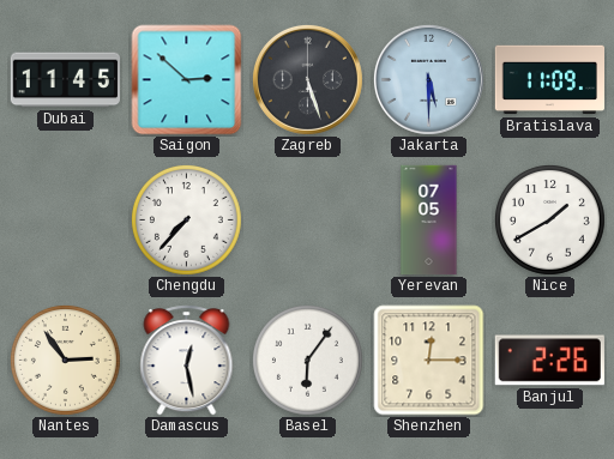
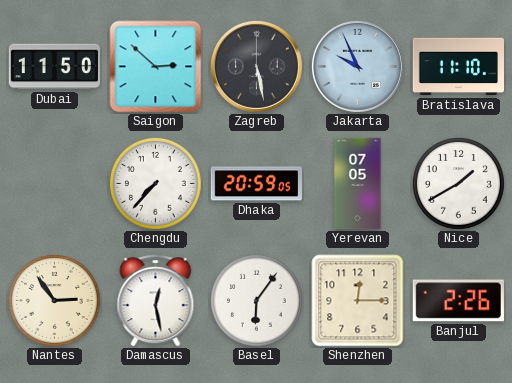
Dubai: 11:45 -> 11:50
Zagreb: 5:27 -> 5:28
Jakarta: 5:30 -> 9:56
Bratislava: 11:09 -> 11:10
Dhaka: none -> 20:59
